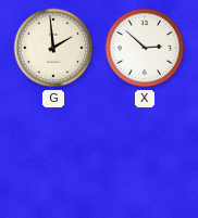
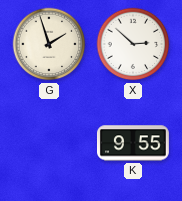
G: 1:59 -> 1:57
K: none -> 9:55
